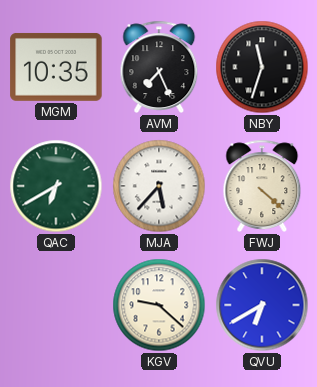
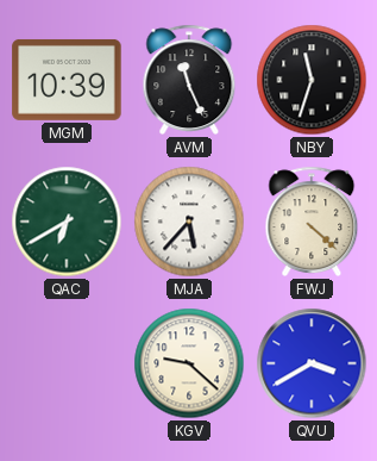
MGM: 10:35 -> 10:39
AVM: 7:26 -> 11:26
QVU: 6:40 -> 3:40
